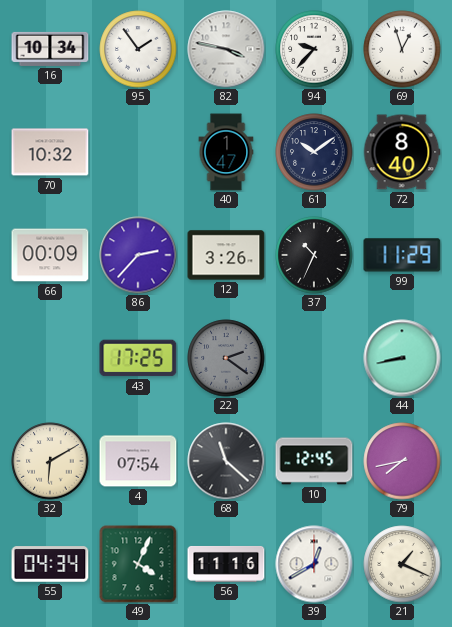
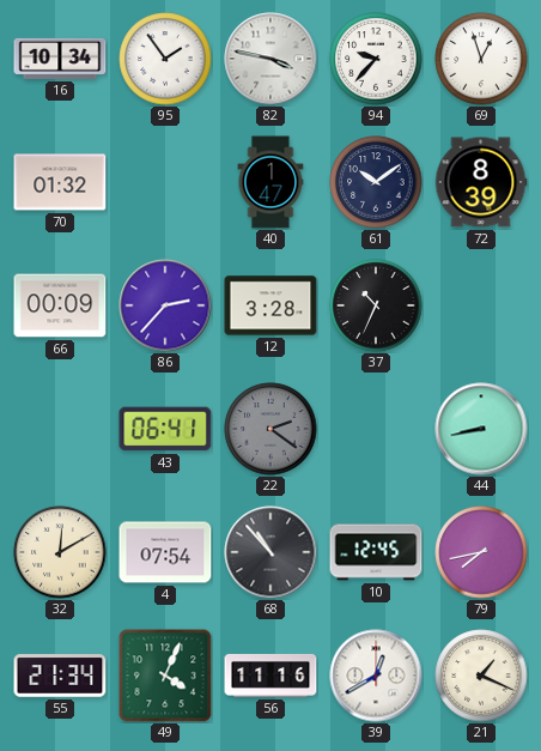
70: 10:32 -> 01:32
72: 8:40 -> 8:39
12: 3:26 -> 3:28
99: 11:29 -> none
43: 17:25 -> 06:41
32: 6:10 -> 12:10
68: 11:22 -> 10:53
55: 04:34 -> 21:34
